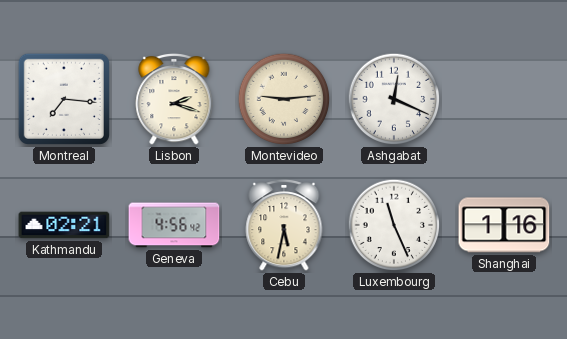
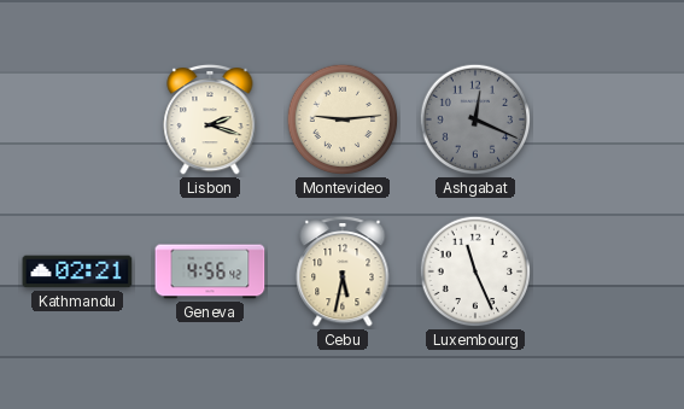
Montreal: 7:16 -> none
Ashgabat dial: white -> grey
Shanghai: 1:16 -> none
